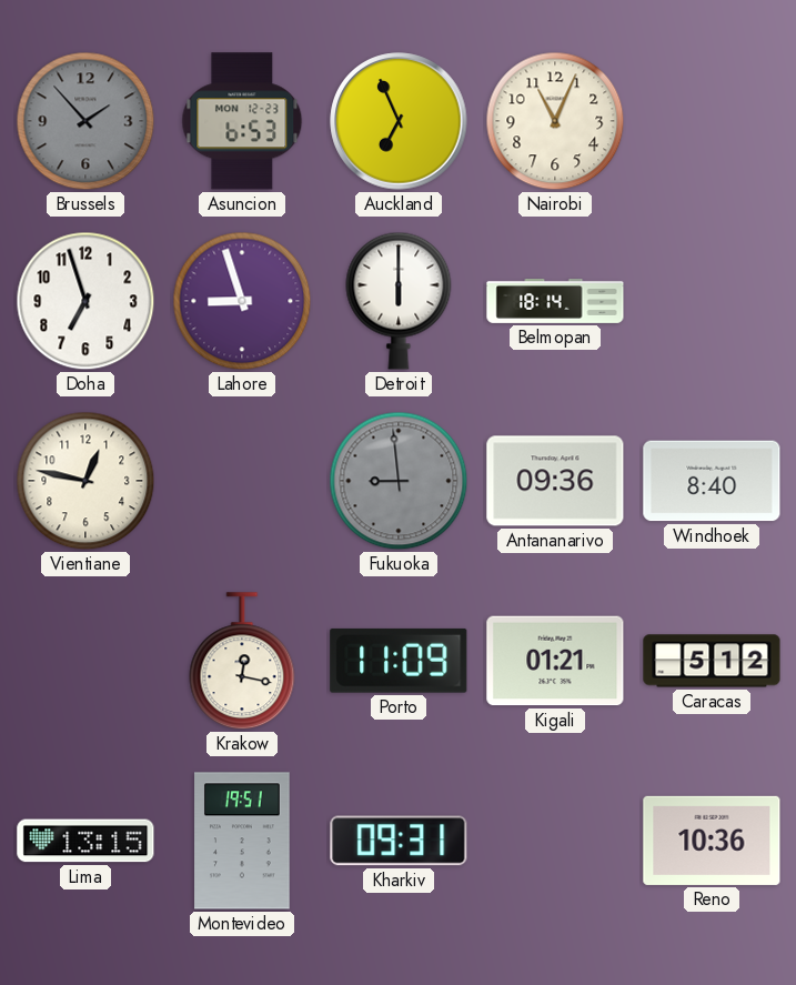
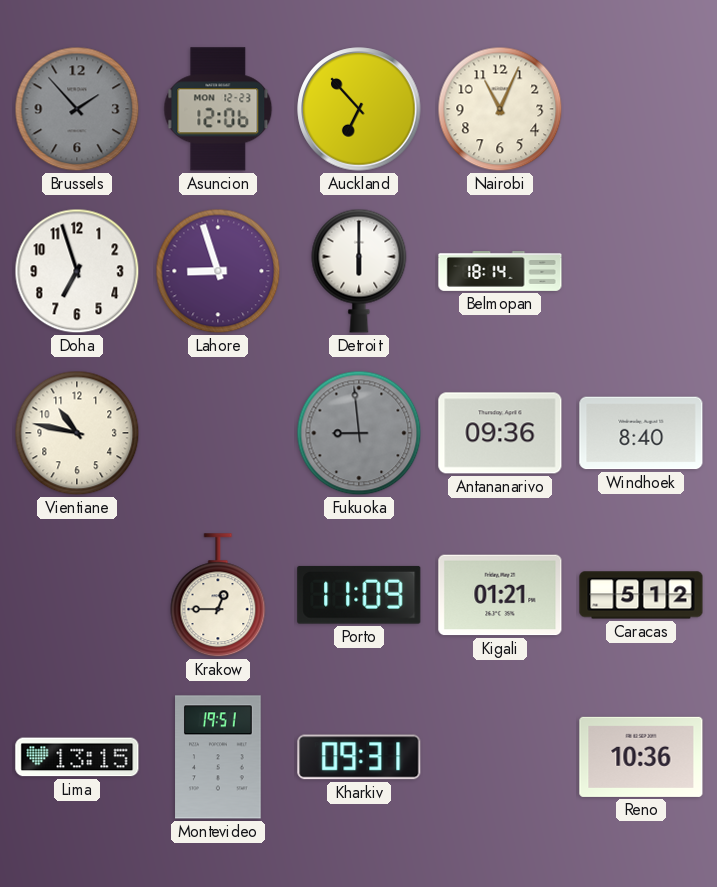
Asuncion: 6:53 -> 12:06
Auckland: 6:56 -> 6:53
Vientiane: 12:47 -> 10:47
Krakow: 12:17 -> 12:45
